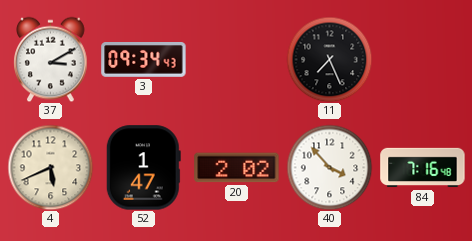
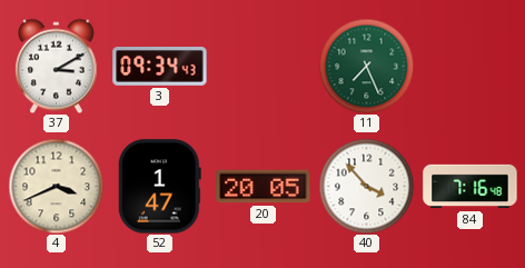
11 dial: black -> green
4: 5:41 -> 3:41
20: 2:02 -> 20:05
